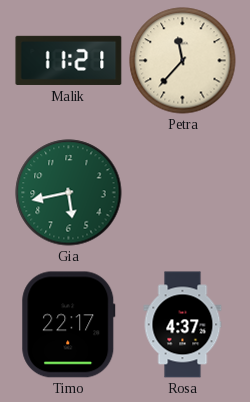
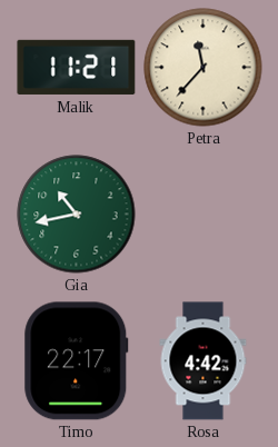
Gia: 5:43 -> 10:43
Rosa: 4:37 -> 4:42
